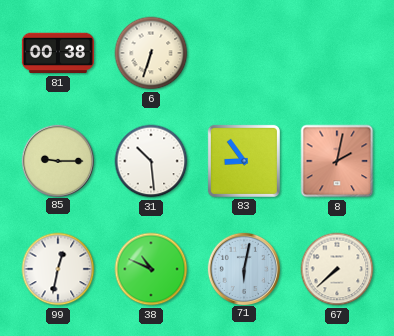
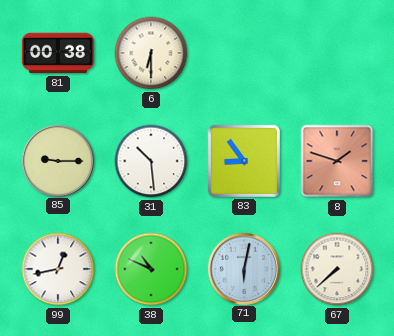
6: 6:33 -> 6:30
8: 2:02 -> 1:48
99: 12:32 -> 12:43
